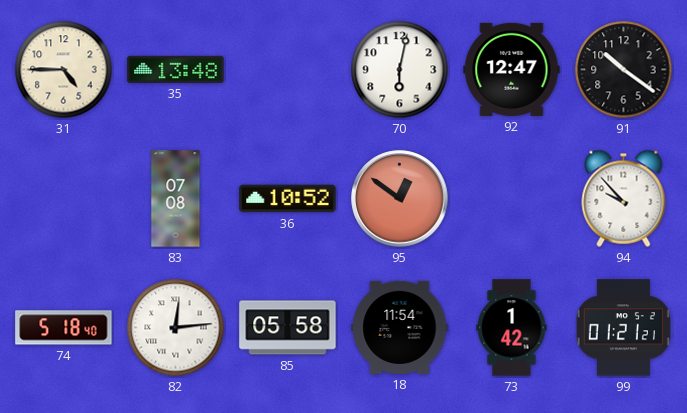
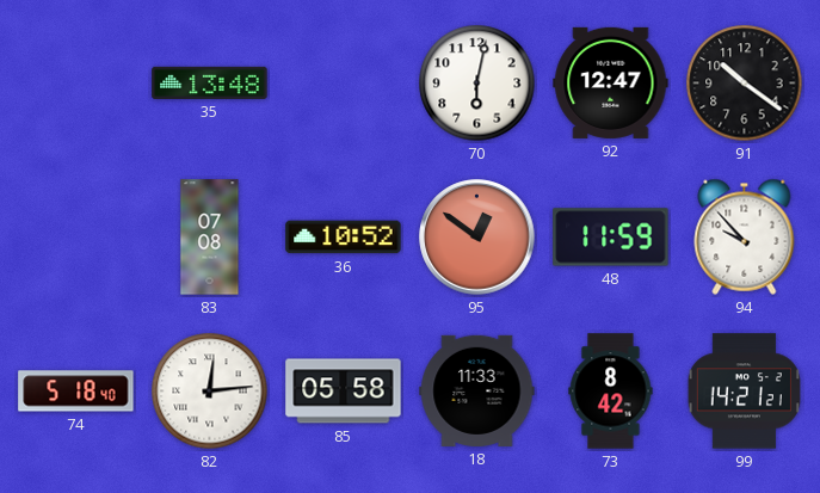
31: 4:45 -> none
48: none -> 11:59
18: 11:54 -> 11:33
73: 1:42 -> 8:42
99: 01:21 -> 14:21
